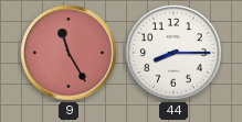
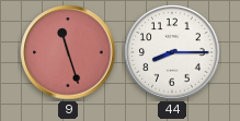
9: 11:25 -> 11:27
